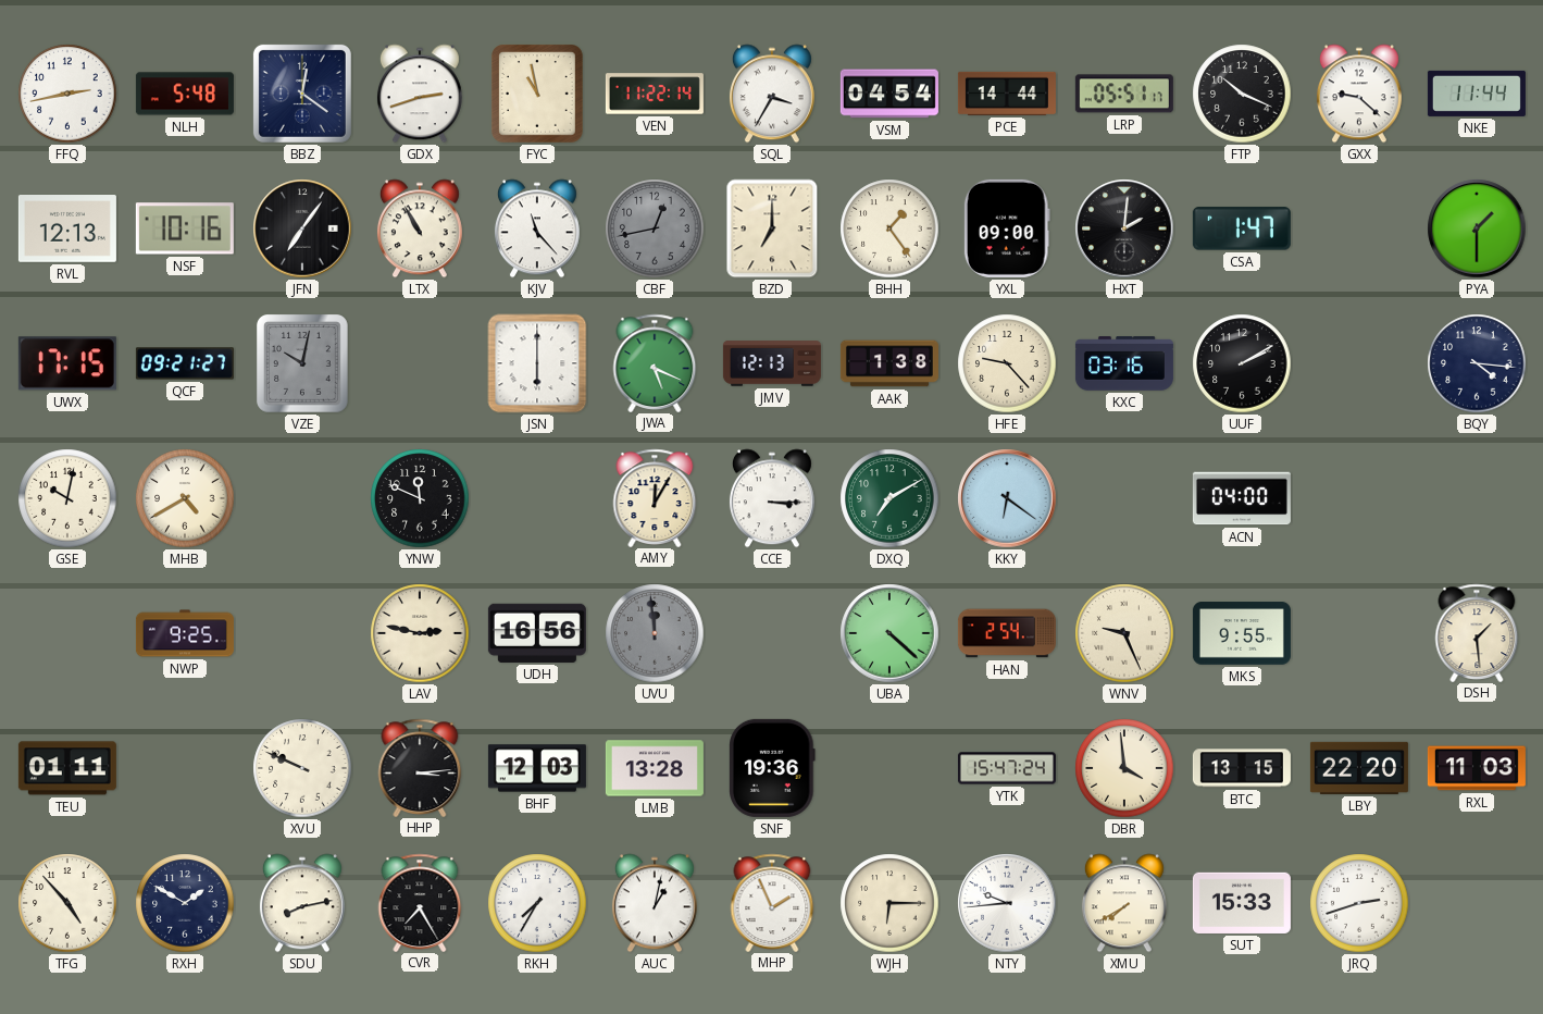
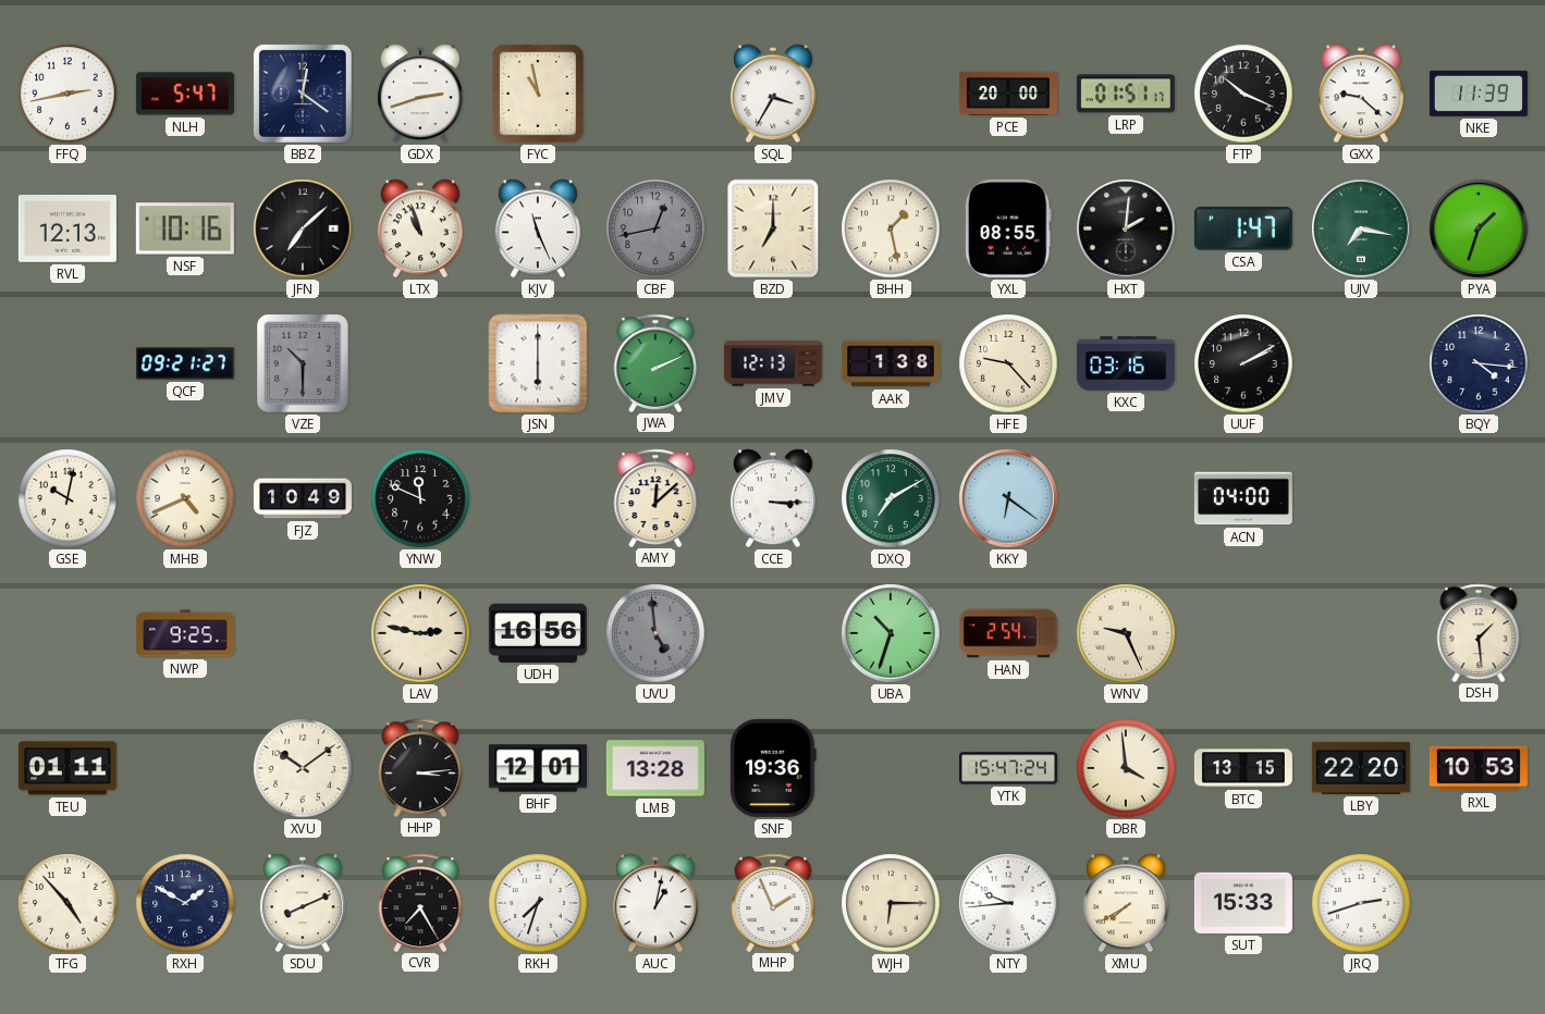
NLH: 5:48 -> 5:47
VEN: 11:22 -> none
VSM: 04:54 -> none
PCE: 14:44 -> 20:00
LRP: 05:51 -> 01:51
NKE: 11:44 -> 11:39
JFN: 7:06 -> 7:08
LTX: 10:55 -> 10:57
KJV: 11:23 -> 11:26
BHH: 1:24 -> 1:28
YXL: 09:00 -> 08:55
UJV: none -> 7:17
PYA: 1:30 -> 1:33
UWX: 17:15 -> none
VZE: 10:02 -> 10:30
JWA: 5:19 -> 2:11
MHB: 4:40 -> 4:41
FJZ: none -> 10:49
AMY: 12:05 -> 12:08
UVU: 11:59 -> 4:59
UBA: 4:22 -> 10:33
MKS: 9:55 -> none
XVU: 9:49 -> 10:09
BHF: 12:03 -> 12:01
RXL: 11:03 -> 10:53
SDU: 8:13 -> 8:11
RKH: 7:35 -> 7:33
